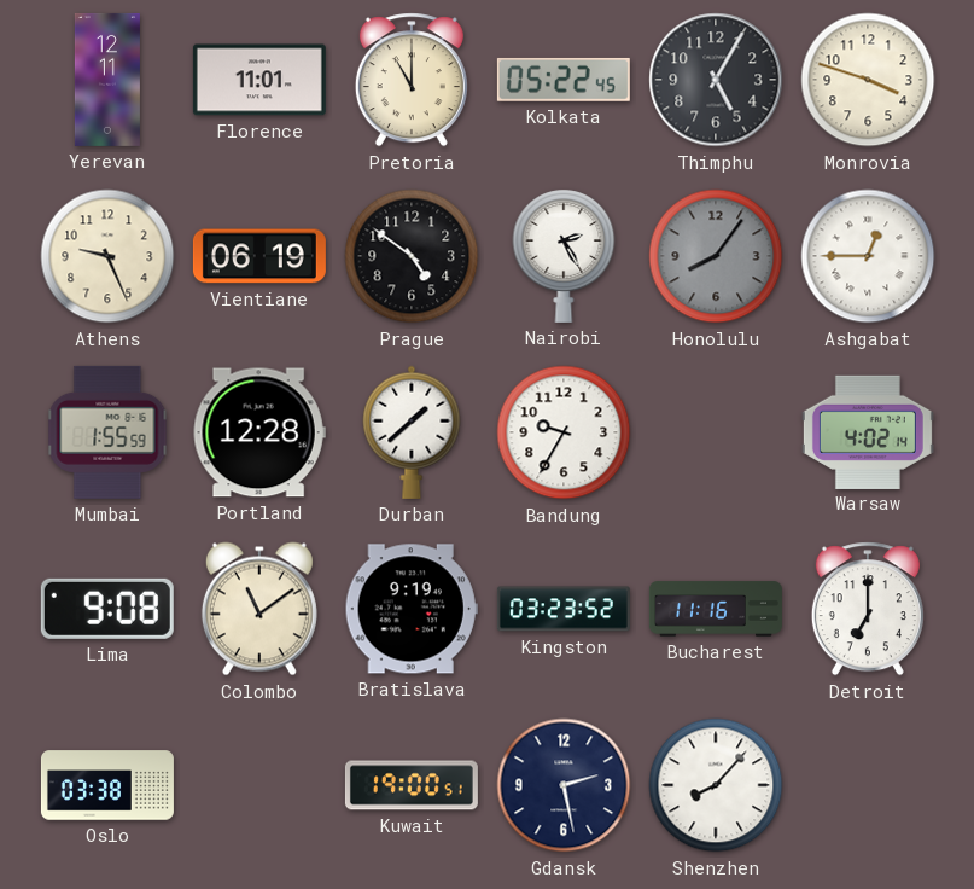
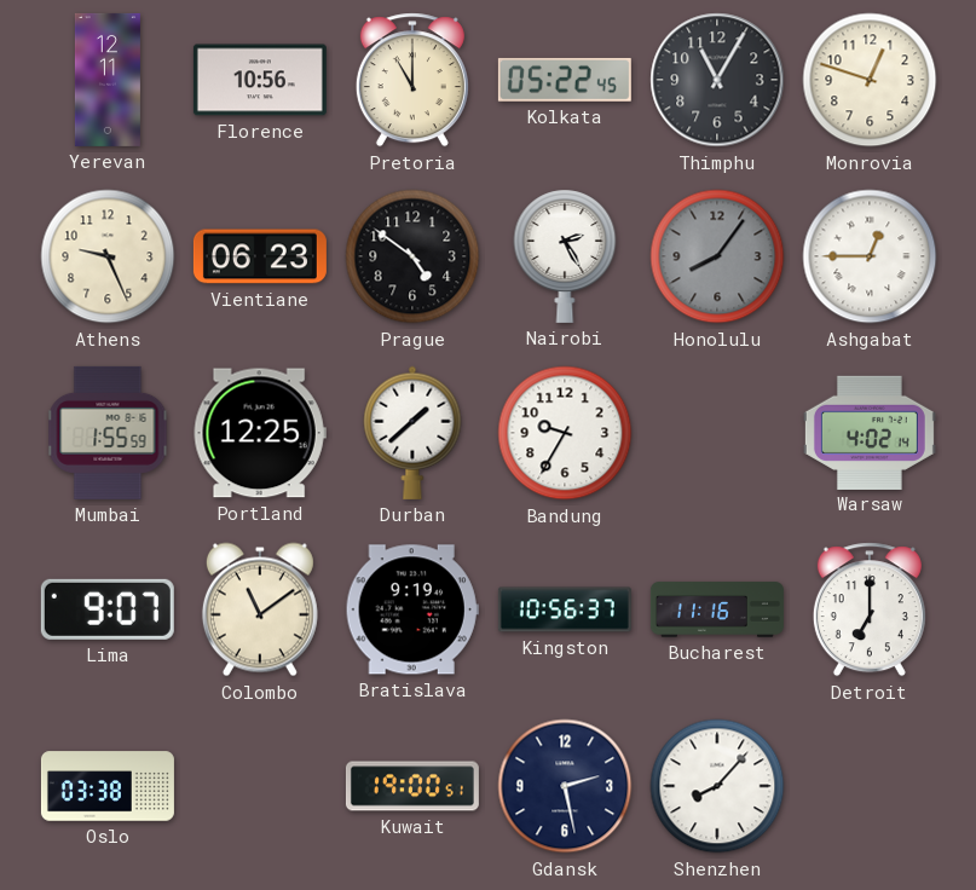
Florence: 11:01 -> 10:56
Thimphu: 5:05 -> 11:05
Monrovia: 3:48 -> 12:48
Vientiane: 06:19 -> 06:23
Portland: 12:28 -> 12:25
Lima: 9:08 -> 9:07
Kingston: 03:23 -> 10:56
